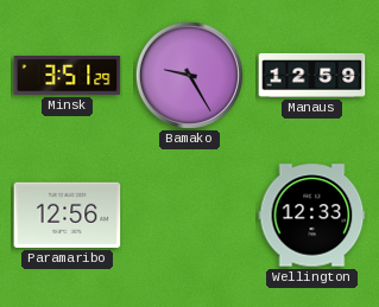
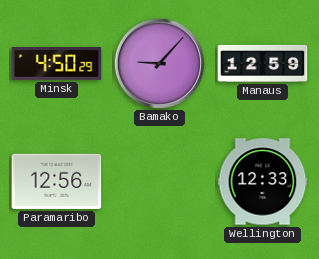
Minsk: 3:51 -> 4:50
Bamako: 9:25 -> 9:07
